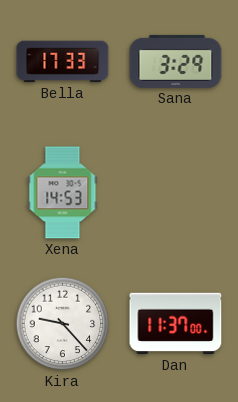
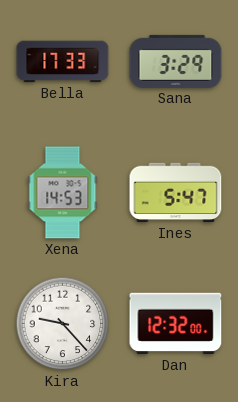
Ines: none -> 5:47
Dan: 11:37 -> 12:32
